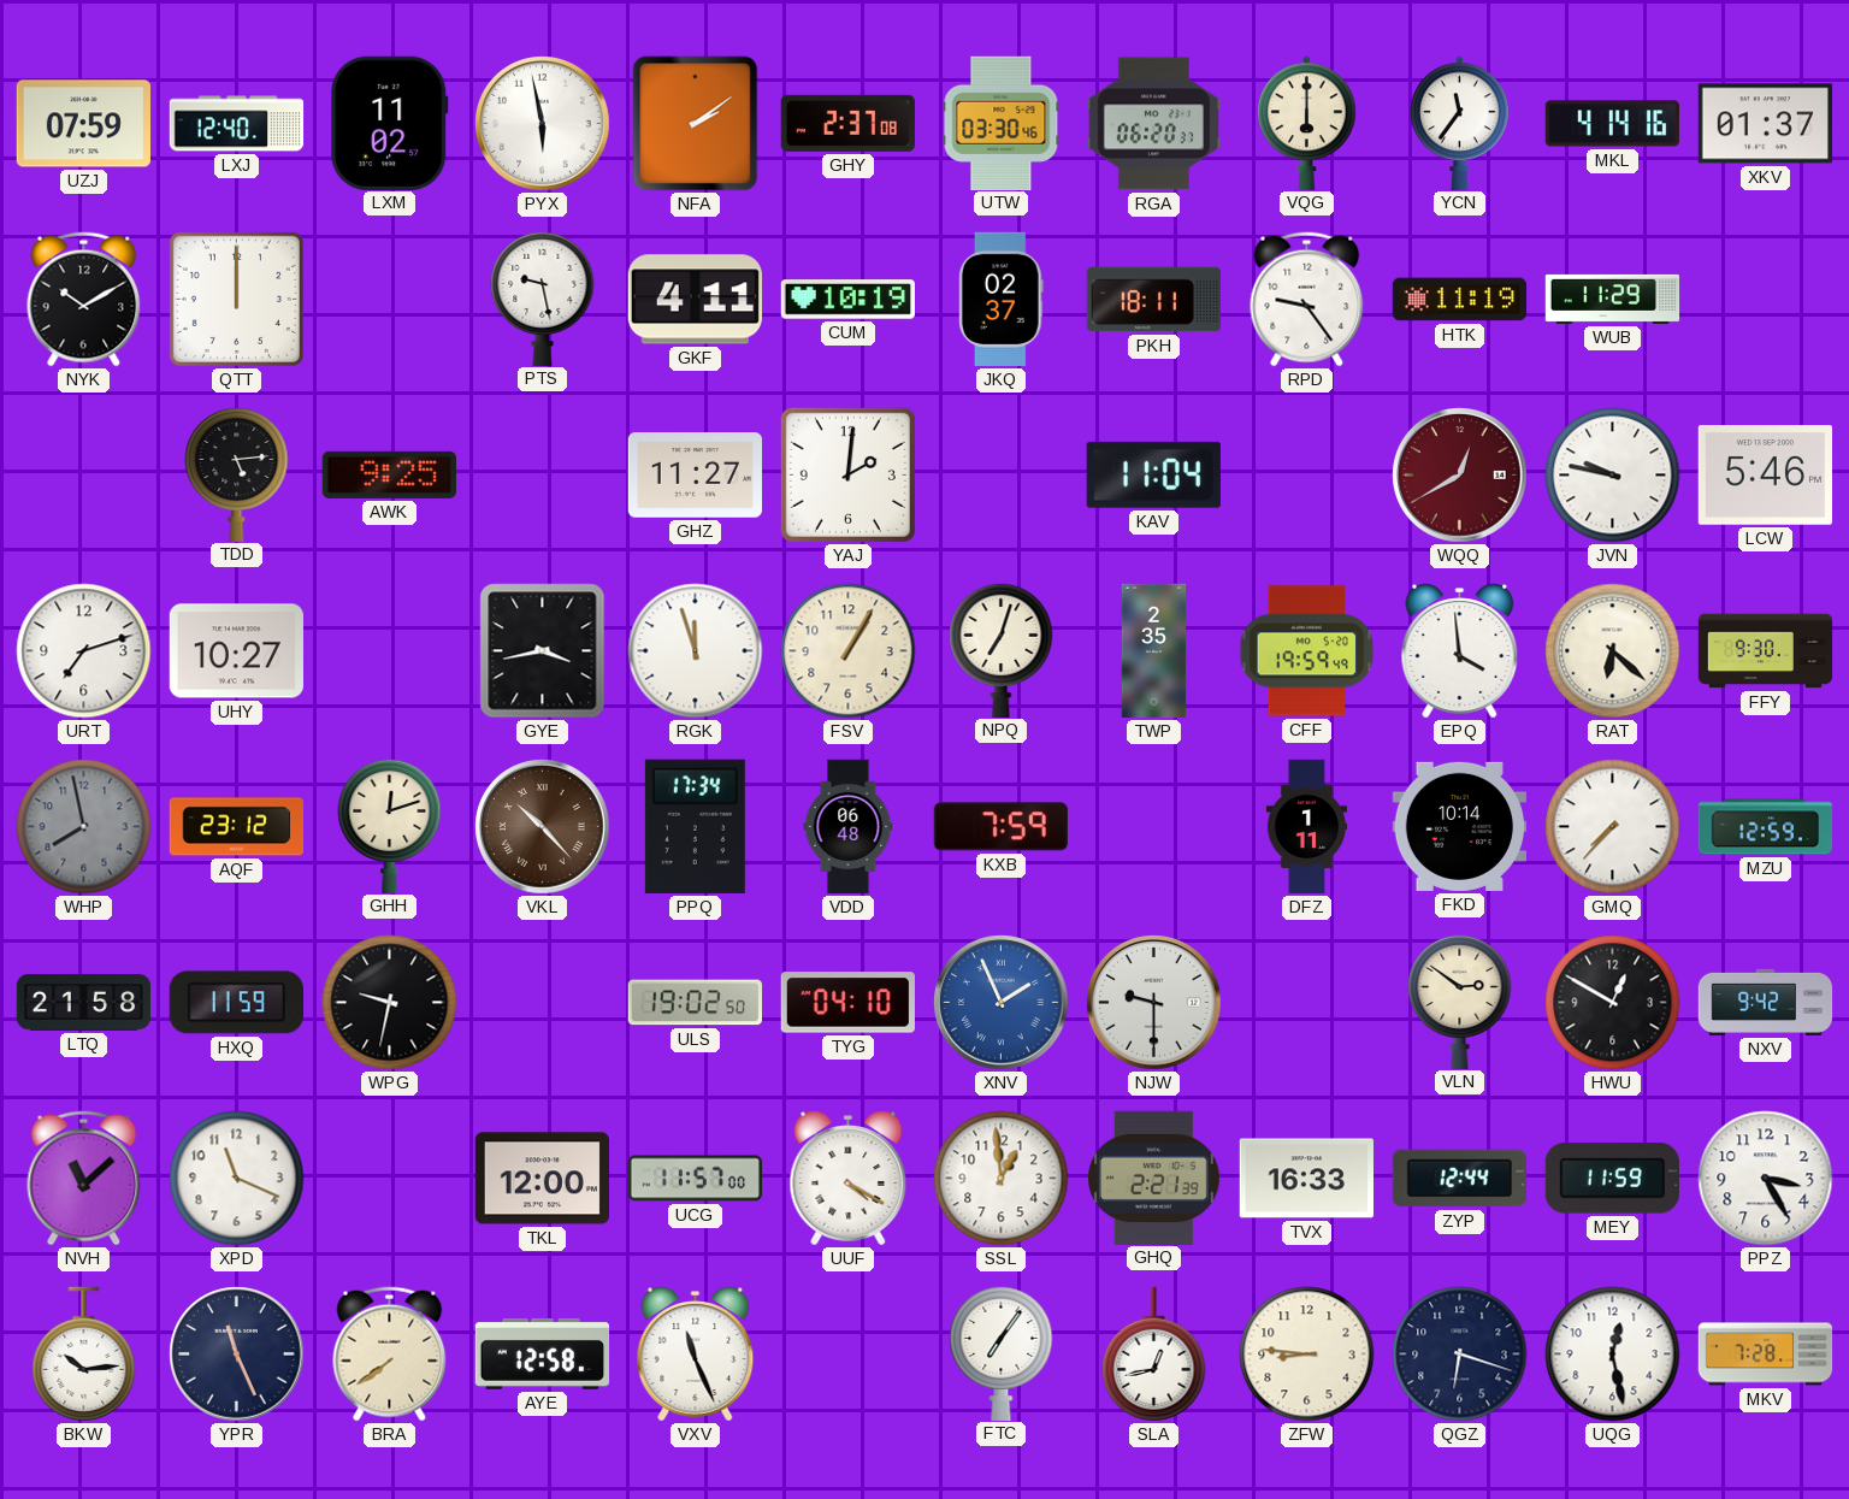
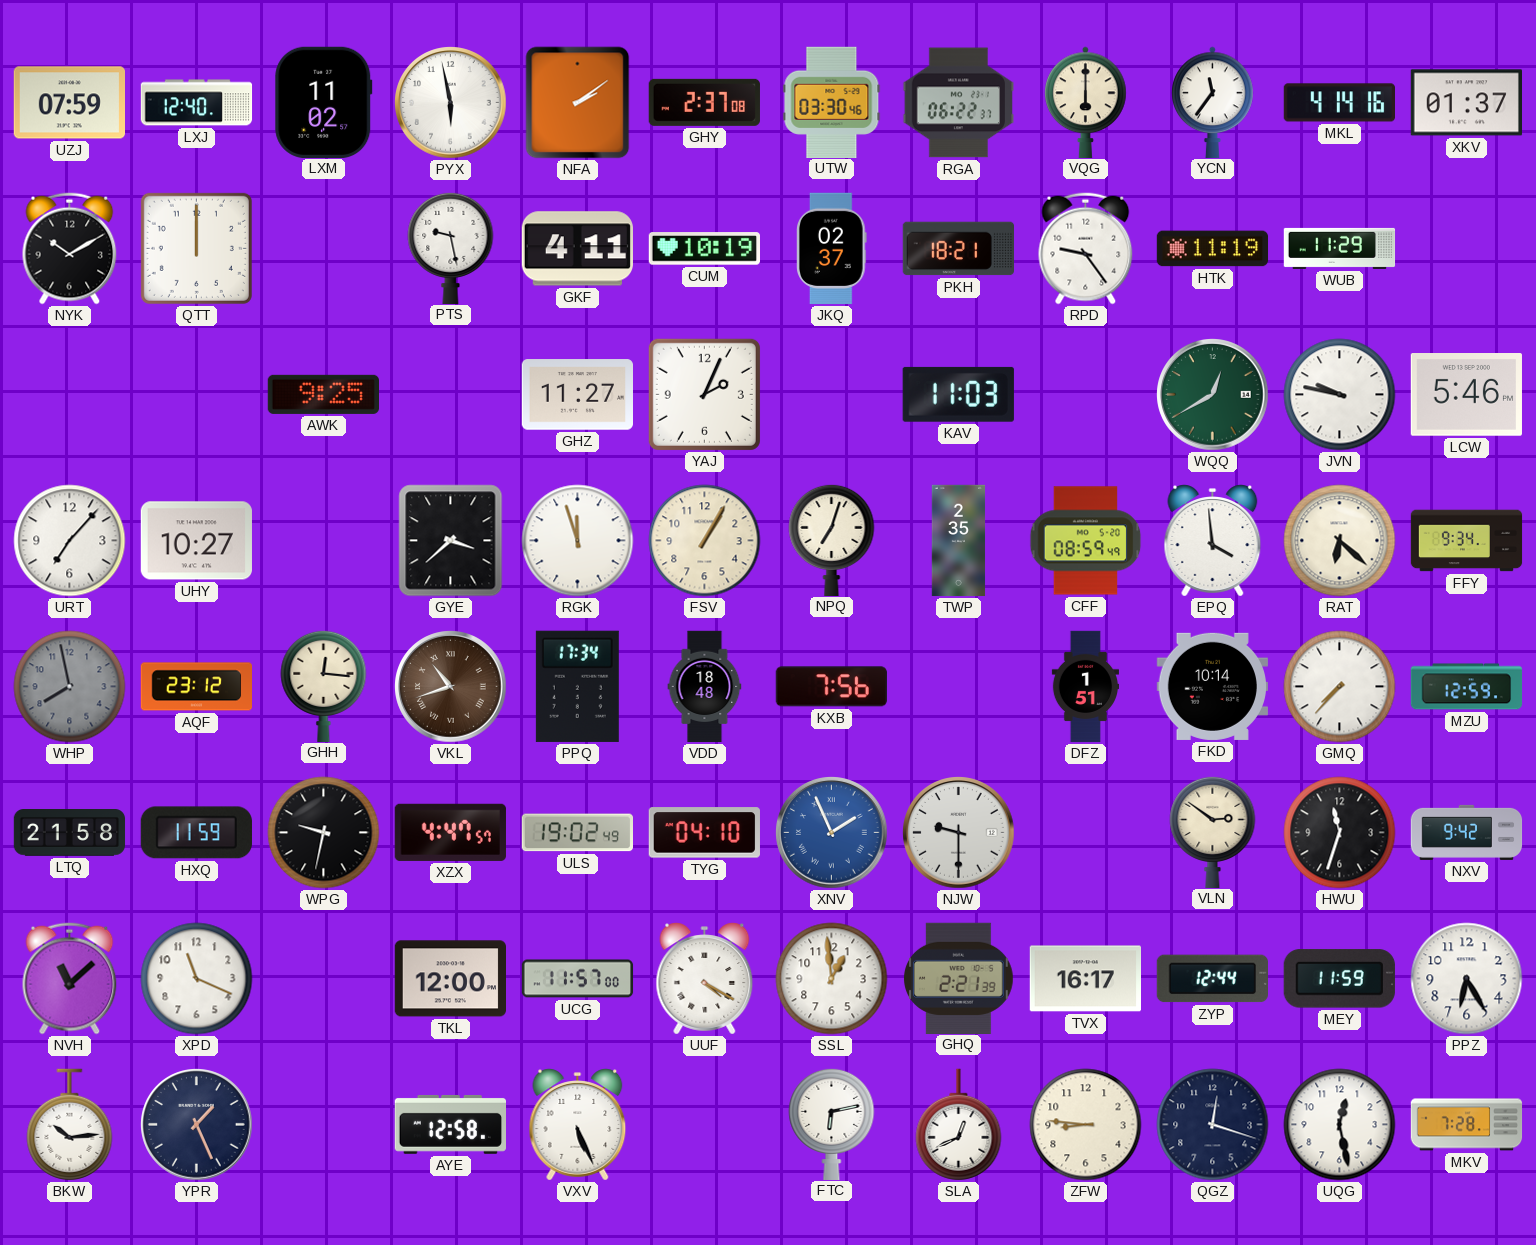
RGA: 06:20 -> 06:22
PKH: 18:11 -> 18:21
TDD: 5:14 -> none
YAJ: 2:01 -> 2:04
KAV: 11:04 -> 11:03
WQQ dial: burgundy -> green
URT: 7:12 -> 7:07
GYE: 3:43 -> 3:38
CFF: 19:59 -> 08:59
FFY: 9:30 -> 9:34
GHH: 12:12 -> 12:16
VKL: 10:23 -> 10:42
VDD: 06:48 -> 18:48
KXB: 7:59 -> 7:56
DFZ: 1:11 -> 1:51
XZX: none -> 4:47
ULS: 19:02:50 -> 19:02:49
HWU: 12:50 -> 11:33
TVX: 16:33 -> 16:17
PPZ: 3:25 -> 6:25
YPR: 11:26 -> 1:26
BRA: 7:39 -> none
VXV: 11:26 -> 5:26
FTC: 7:06 -> 6:13
SLA: 12:43 -> 12:41
QGZ: 6:18 -> 12:18
